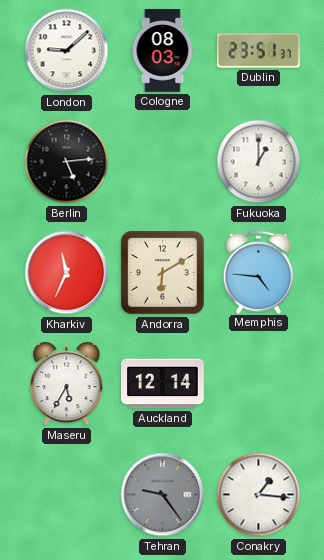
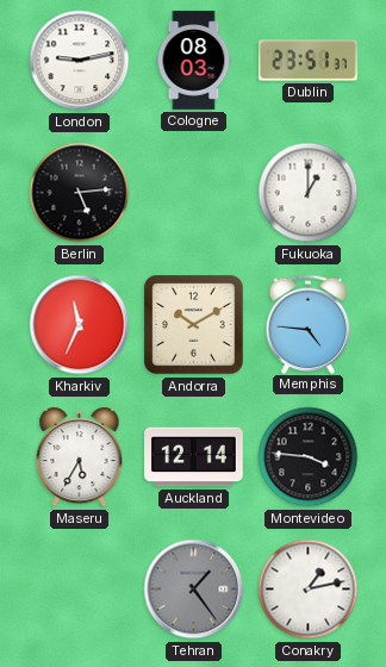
London: 9:08 -> 9:13
Andorra: 6:10 -> 10:10
Montevideo: none -> 3:46
Tehran: 9:24 -> 1:24
Conakry: 1:16 -> 1:13
